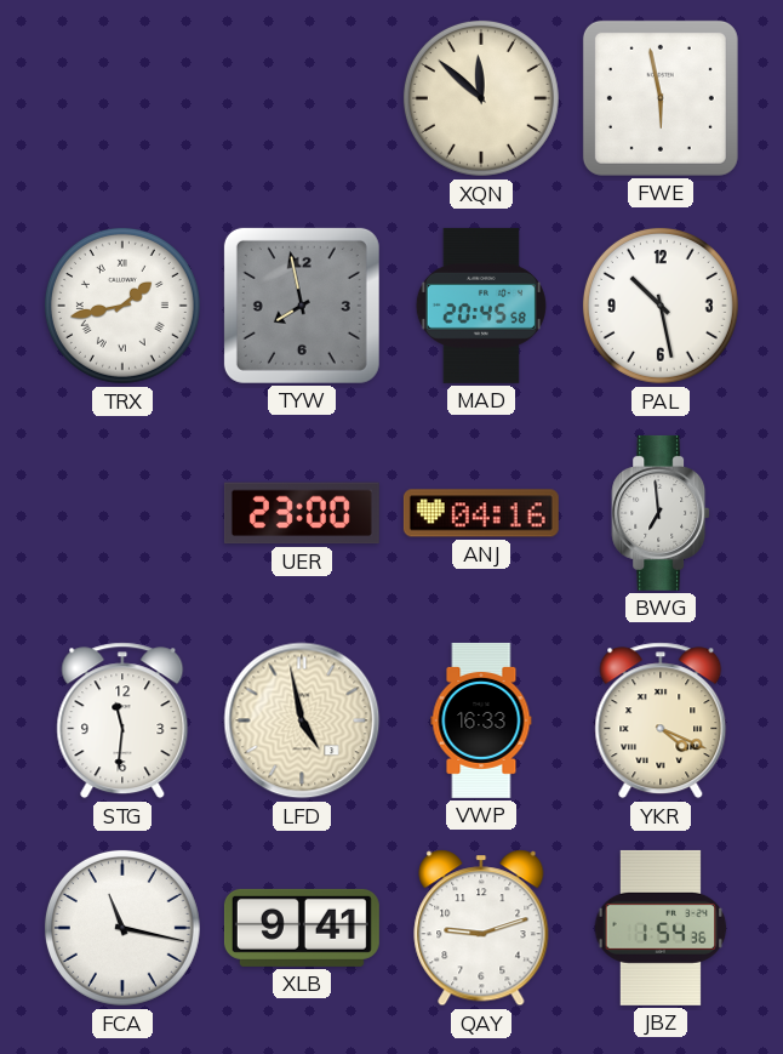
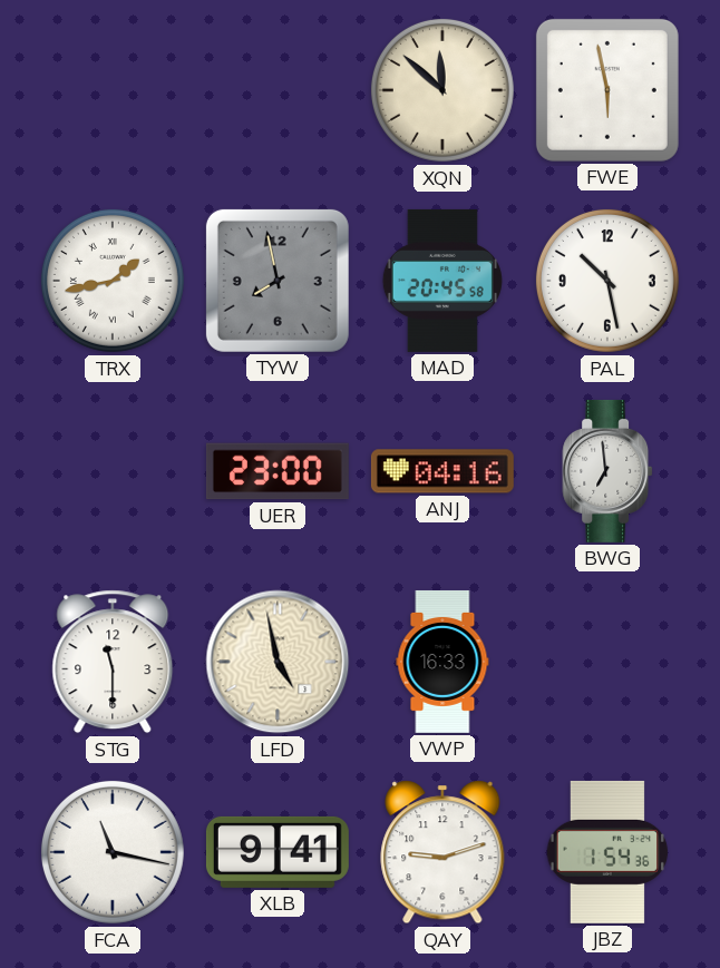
STG: 11:31 -> 11:30
YKR: 4:19 -> none
